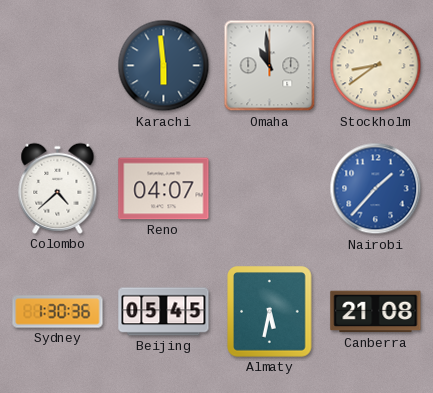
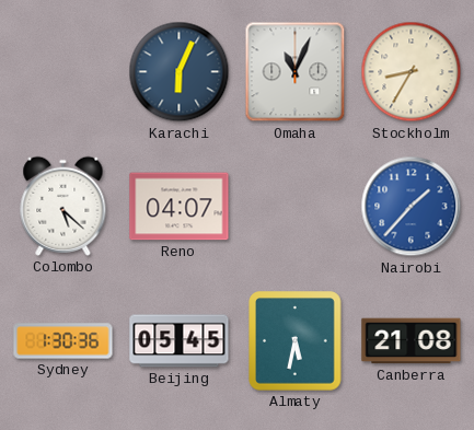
Karachi: 5:59 -> 6:04
Omaha: 10:59 -> 11:04
Stockholm: 8:39 -> 8:35
Colombo: 4:38 -> 5:22
